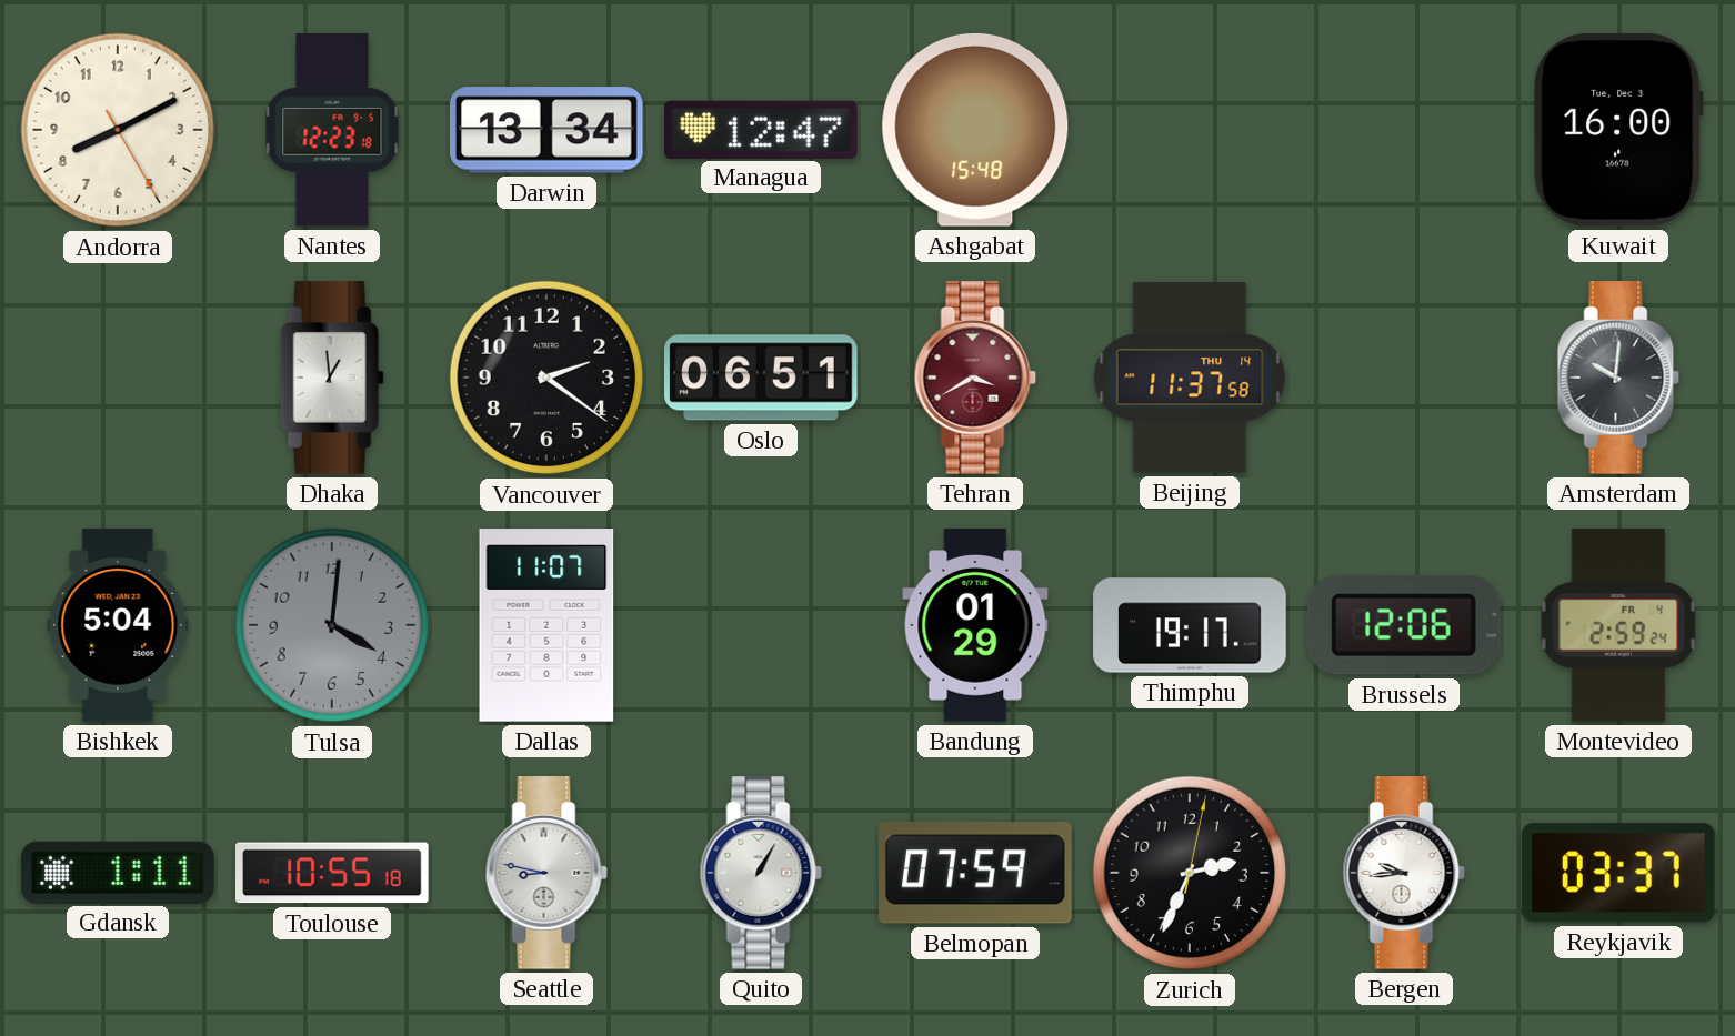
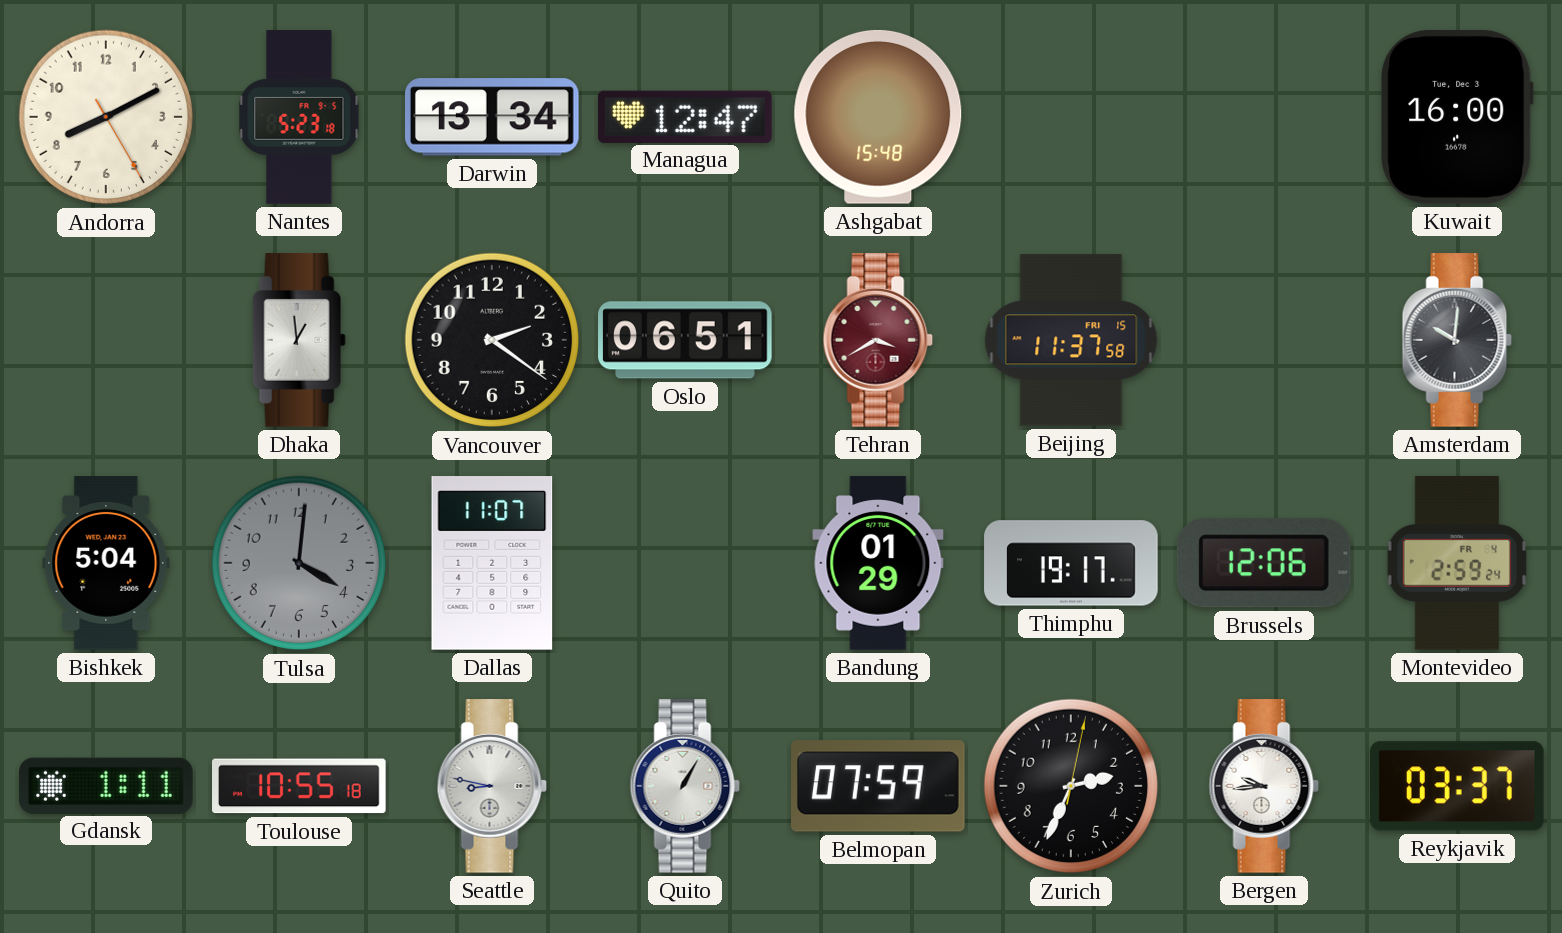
Nantes: 12:23 -> 5:23
Beijing date: THU 14 -> FRI 15
